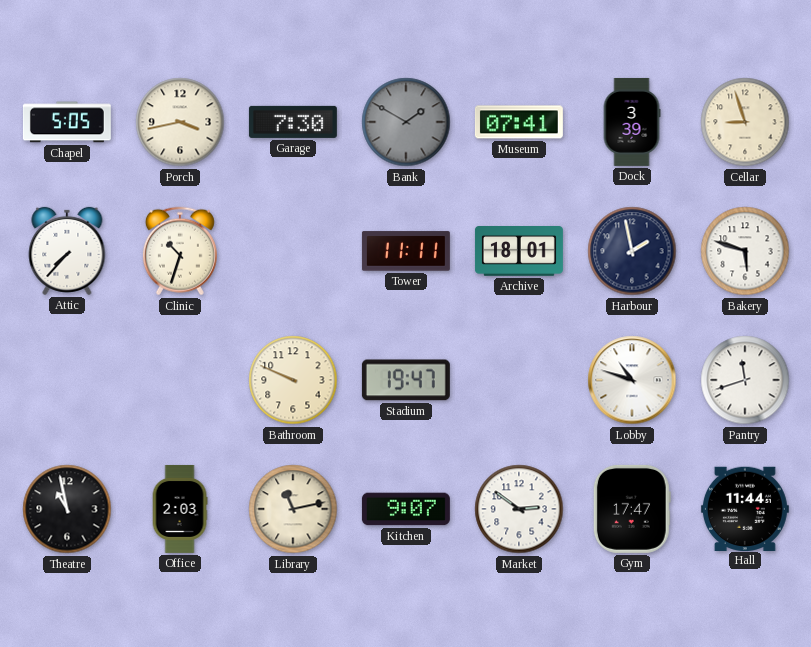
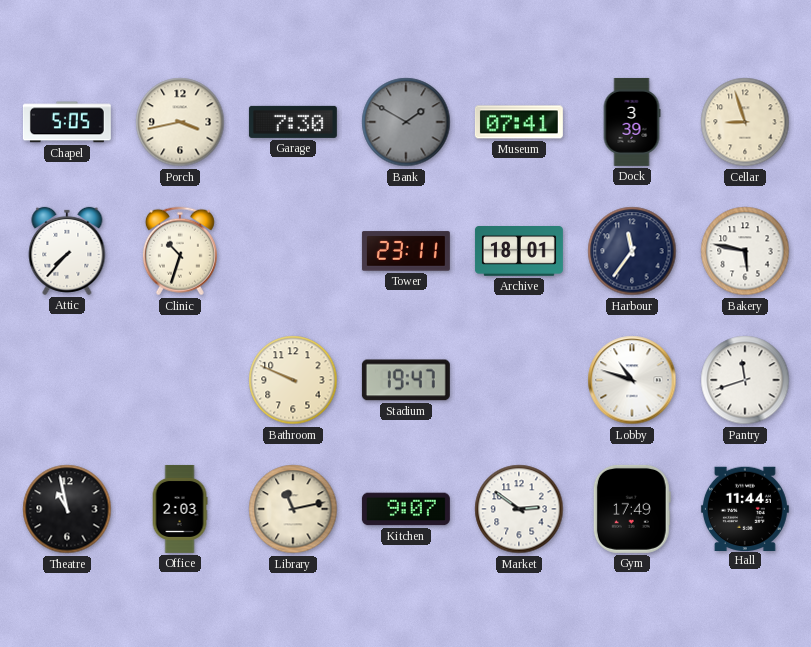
Tower: 11:11 -> 23:11
Harbour: 1:58 -> 11:36
Bakery: 5:48 -> 5:47
Gym: 17:47 -> 17:49
